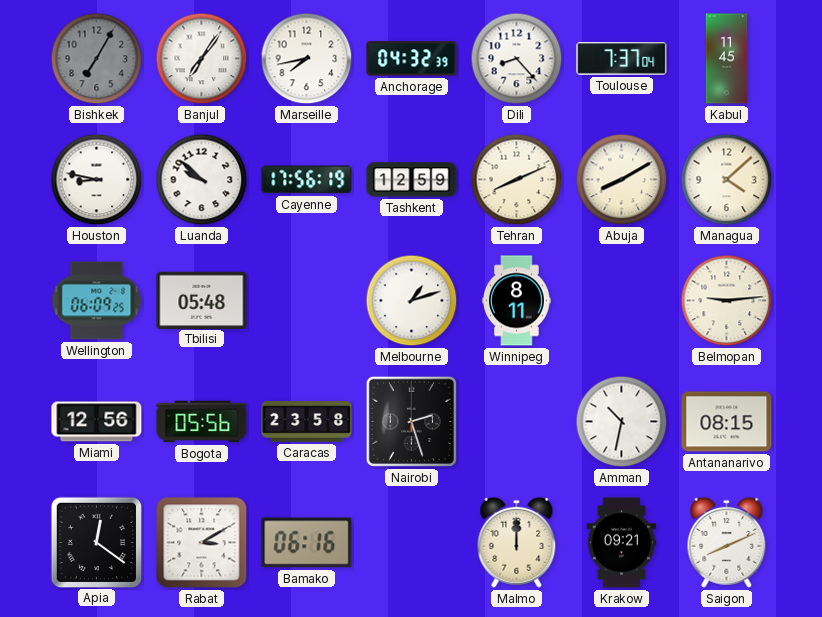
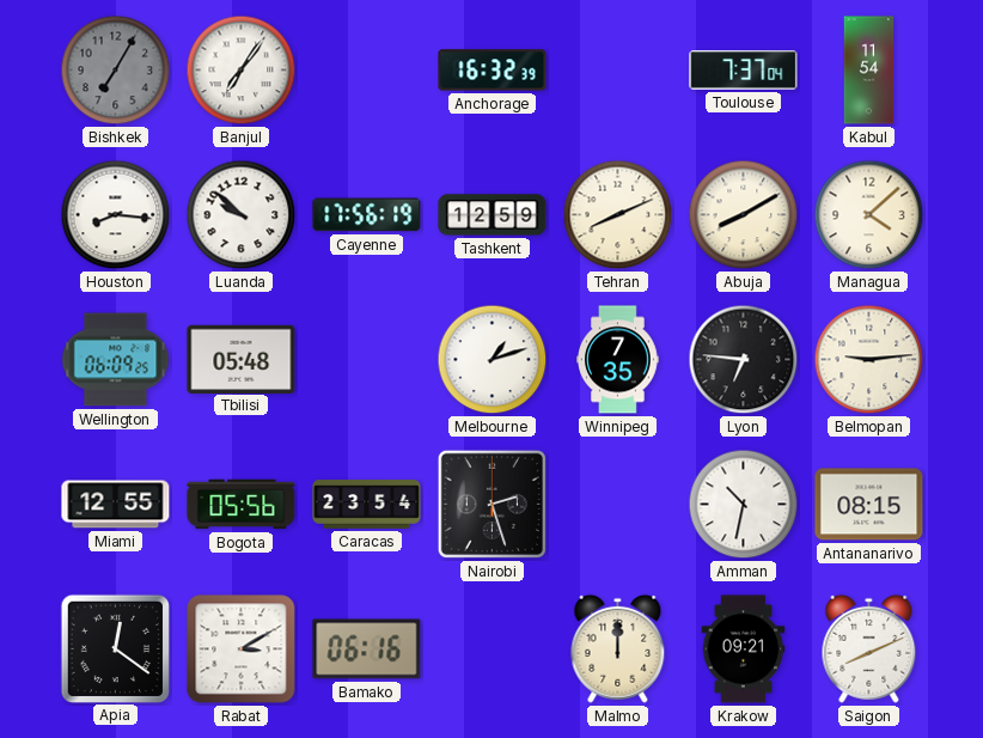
Marseille: 7:43 -> none
Anchorage: 04:32 -> 16:32
Dili: 8:23 -> none
Kabul: 11:45 -> 11:54
Houston: 8:47 -> 8:16
Winnipeg: 8:11 -> 7:35
Lyon: none -> 6:46
Miami: 12:56 -> 12:55
Caracas: 23:58 -> 23:54
